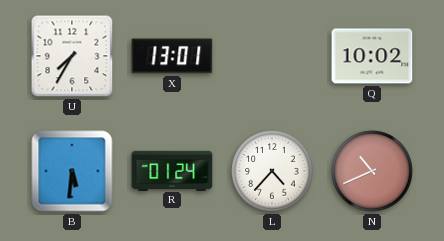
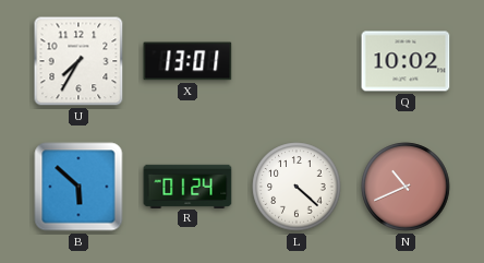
B: 5:31 -> 5:52
L: 4:37 -> 4:22
